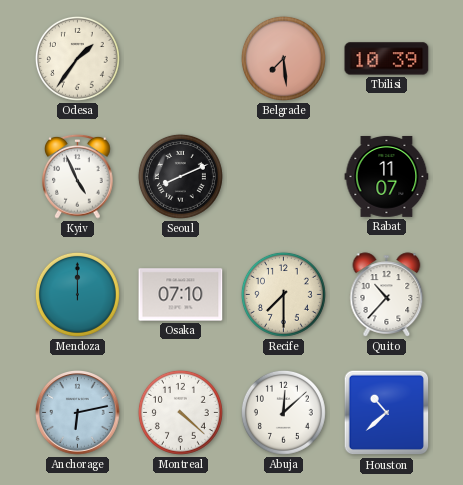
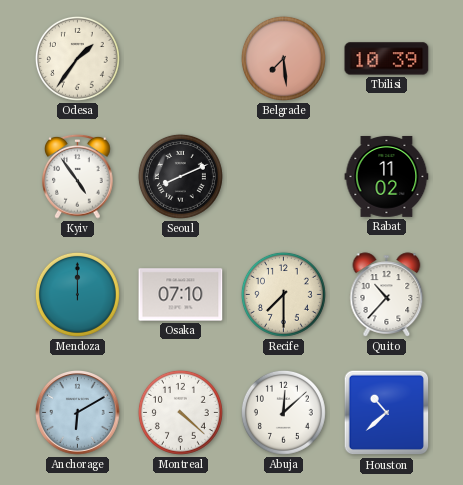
Kyiv: 4:56 -> 4:54
Rabat: 11:07 -> 11:02
Anchorage: 6:13 -> 6:10
